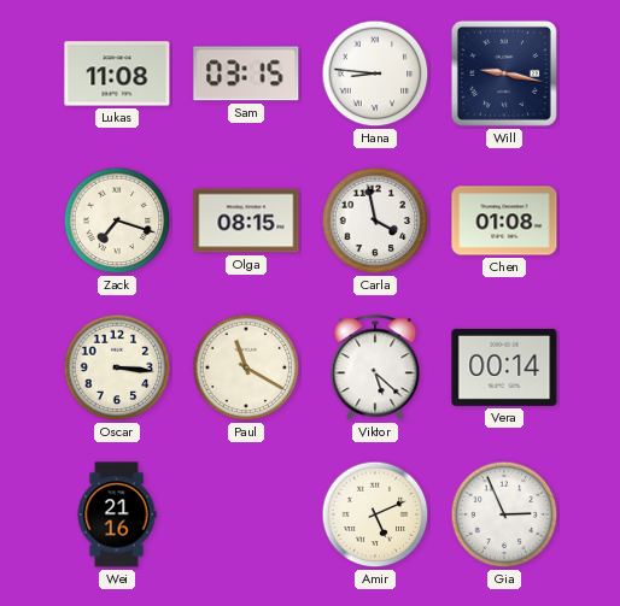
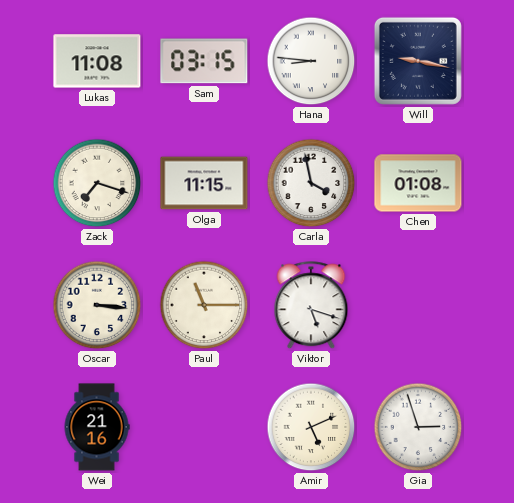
Olga: 08:15 -> 11:15
Paul: 11:20 -> 11:15
Viktor: 5:22 -> 5:18
Vera: 00:14 -> none
Gia: 2:56 -> 2:57
